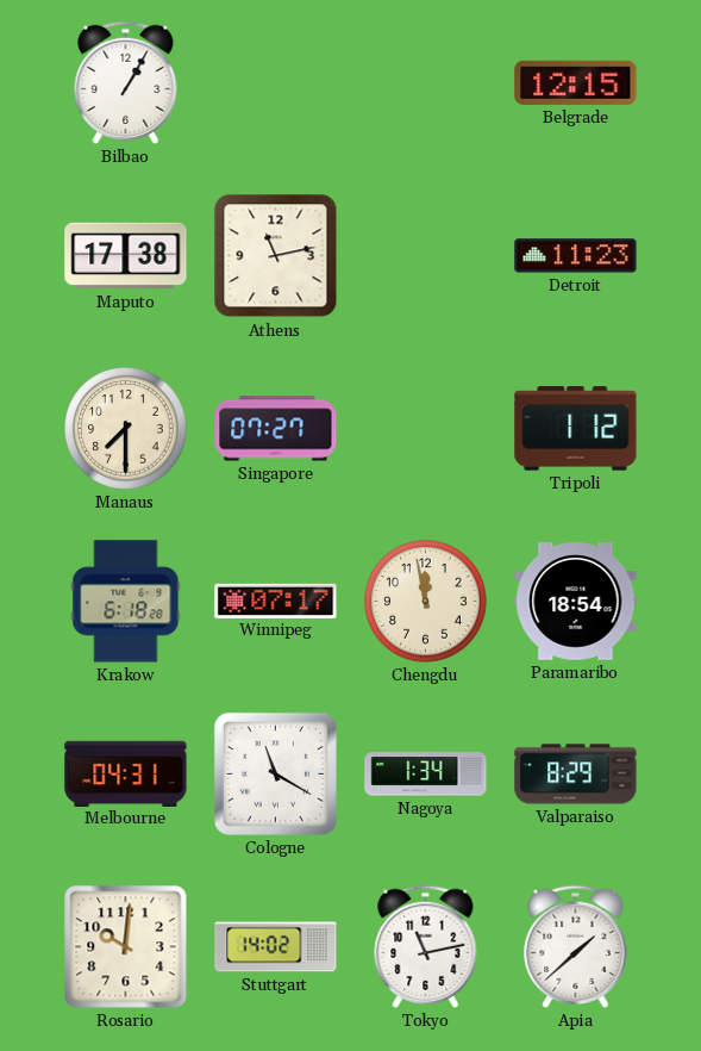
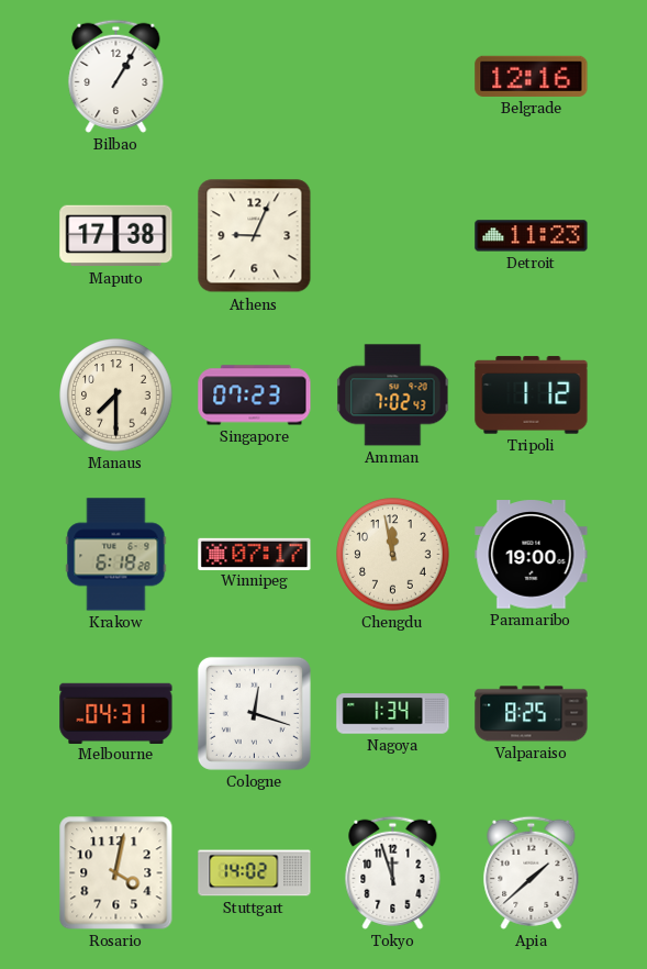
Belgrade: 12:15 -> 12:16
Athens: 11:13 -> 9:04
Singapore: 07:27 -> 07:23
Amman: none -> 7:02
Paramaribo: 18:54 -> 19:00
Cologne: 11:20 -> 12:18
Valparaiso: 8:29 -> 8:25
Rosario: 10:01 -> 4:02
Tokyo: 11:13 -> 11:57
